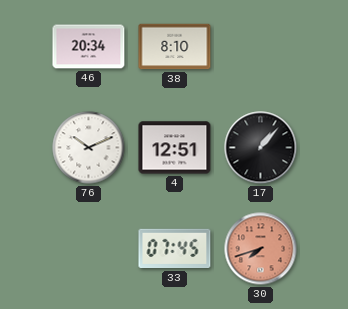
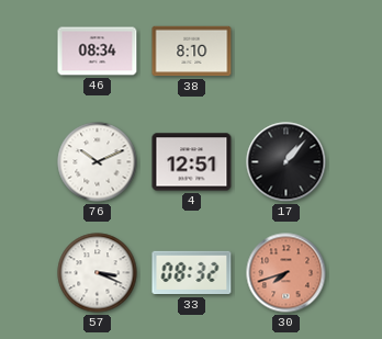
46: 20:34 -> 08:34
57: none -> 3:19
33: 07:45 -> 08:32
